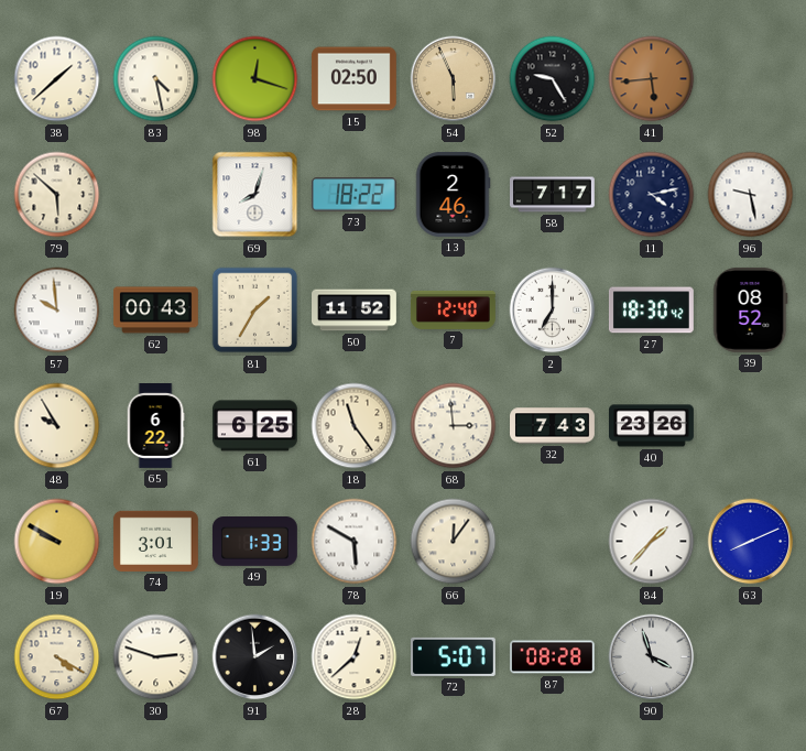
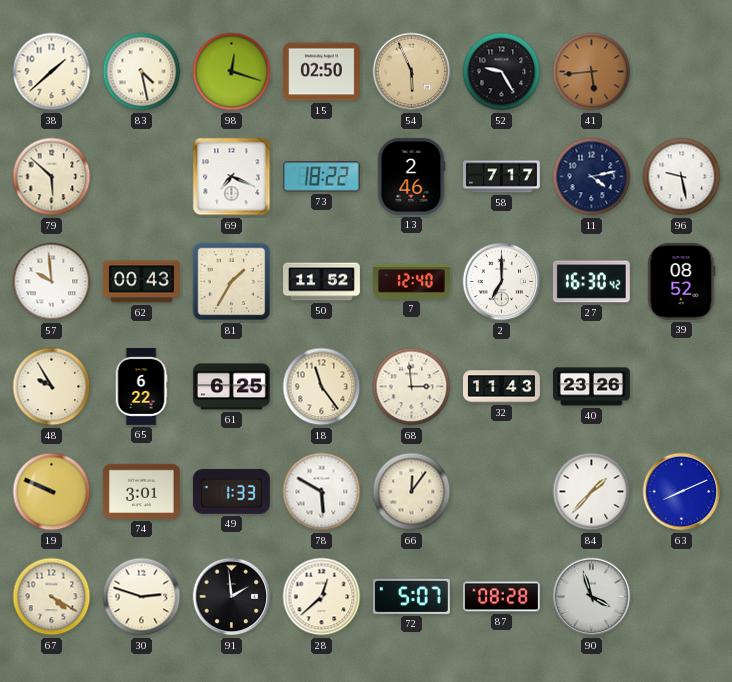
69: 8:03 -> 7:19
27: 18:30 -> 16:30
32: 7:43 -> 11:43
19: 9:50 -> 9:49
